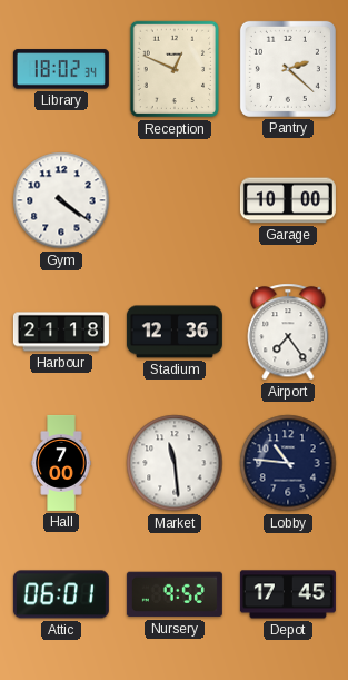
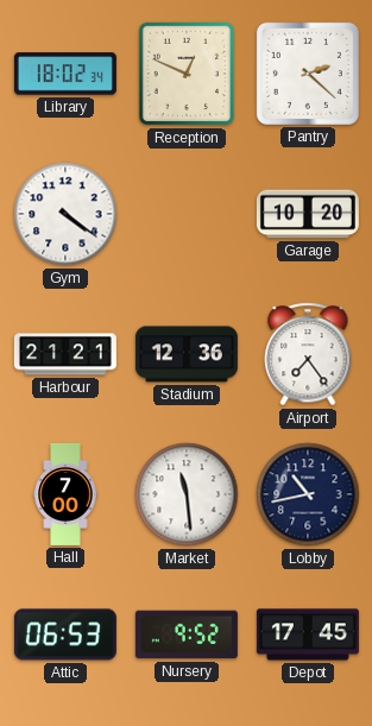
Garage: 10:00 -> 10:20
Harbour: 21:18 -> 21:21
Lobby: 10:46 -> 10:43
Attic: 06:01 -> 06:53
